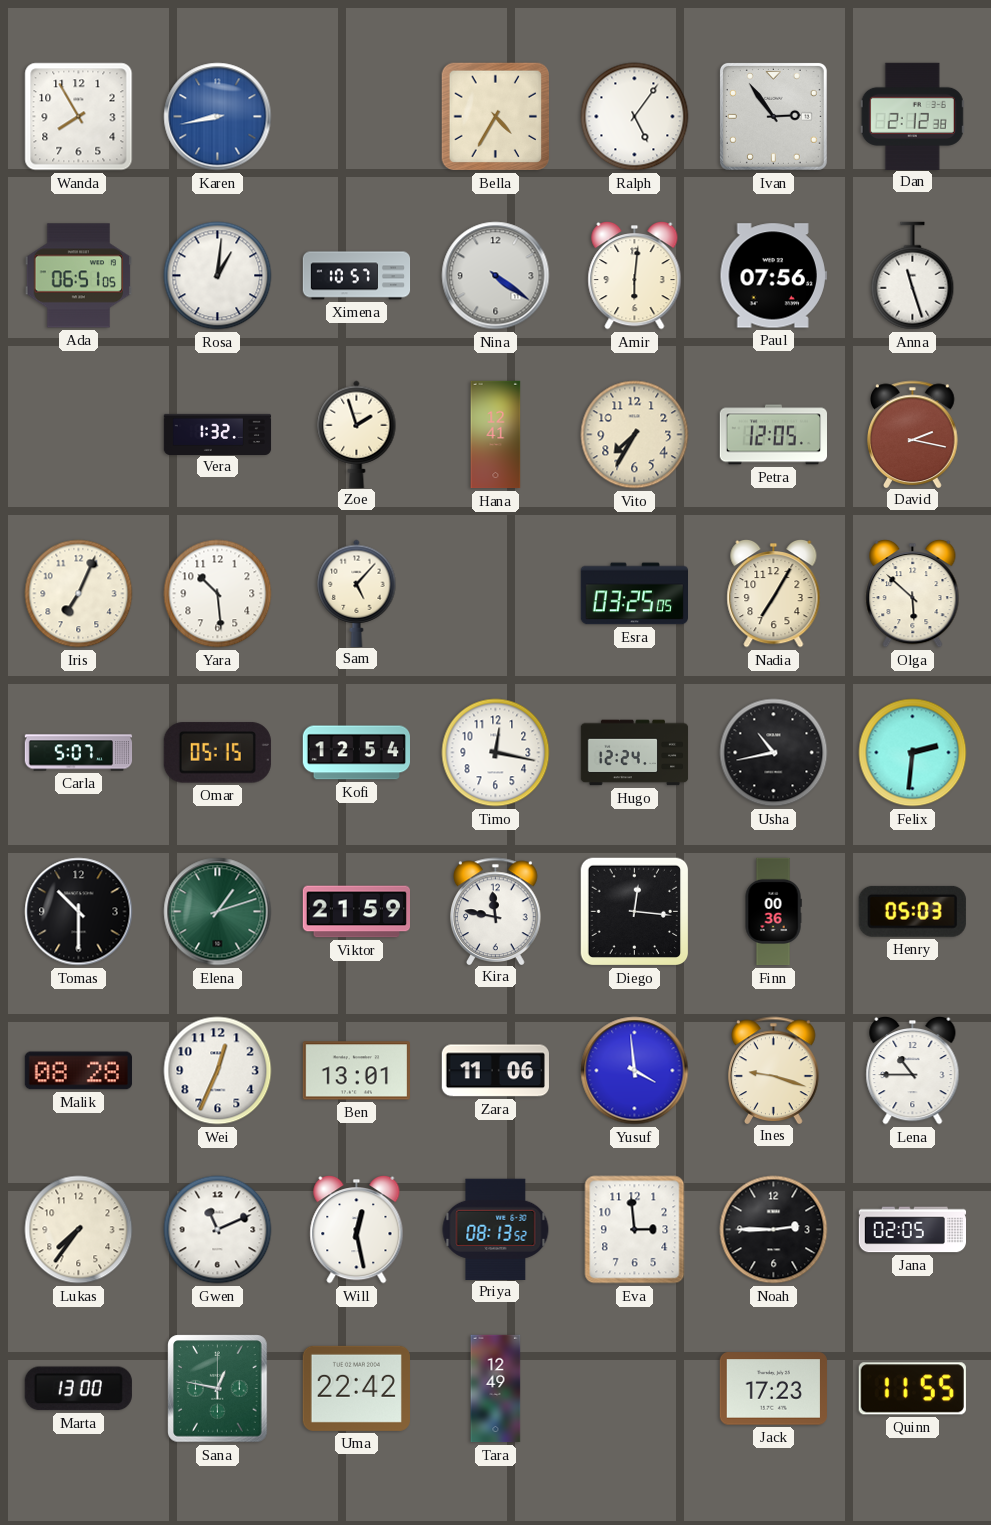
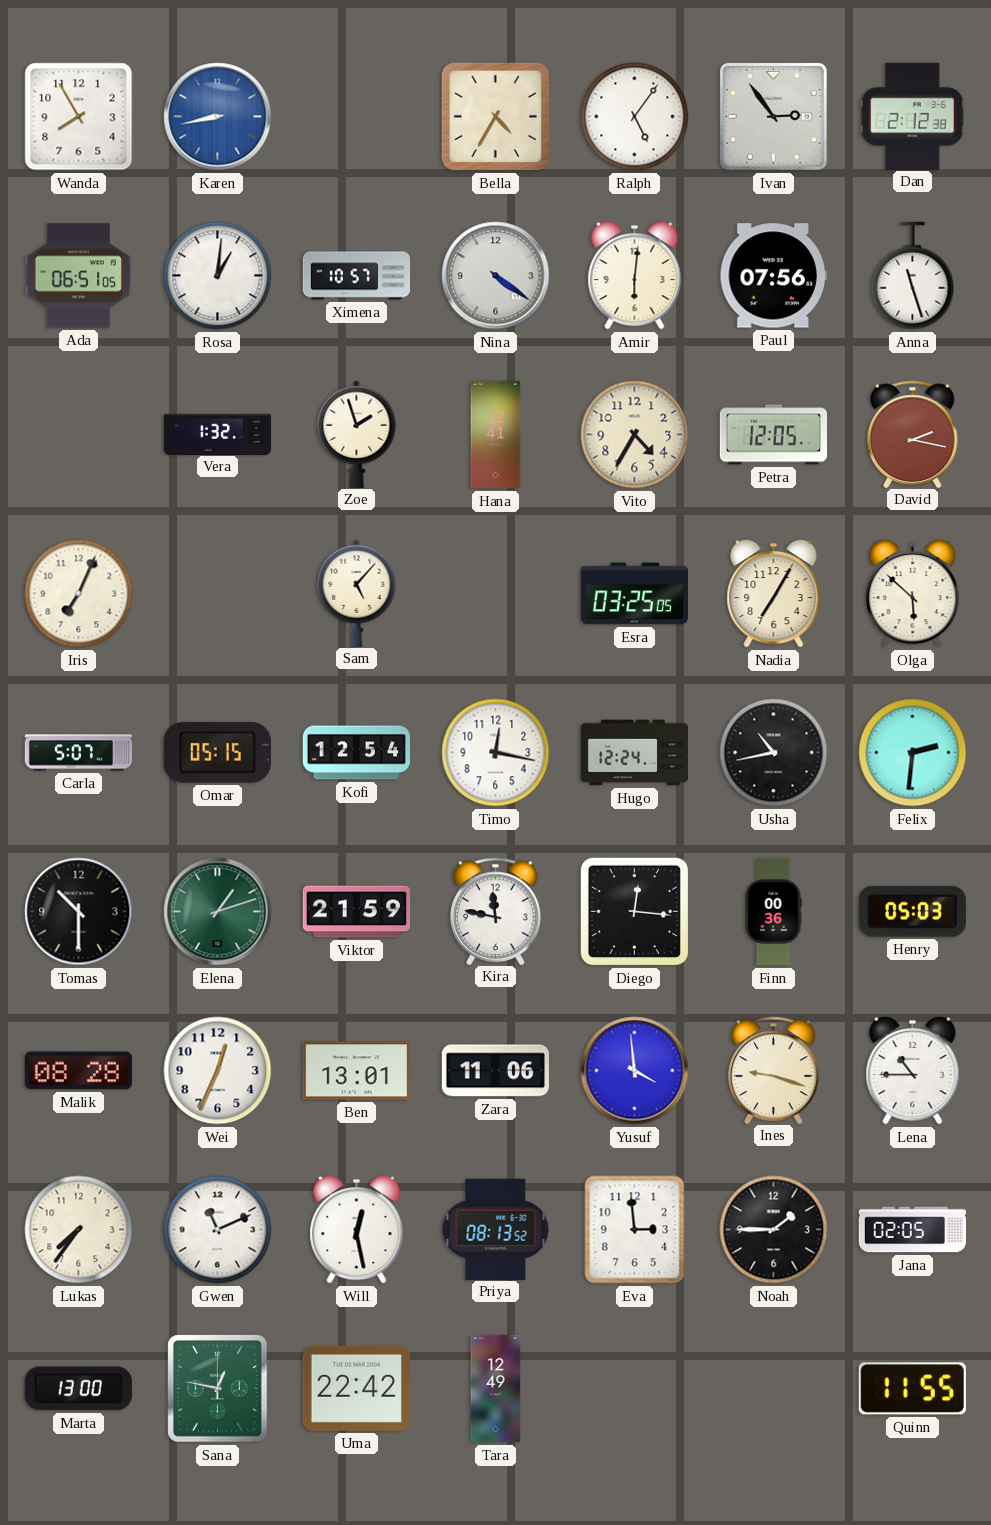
Vito: 7:35 -> 4:35
Yara: 10:29 -> none
Noah: 2:45 -> 1:45
Jack: 17:23 -> none
